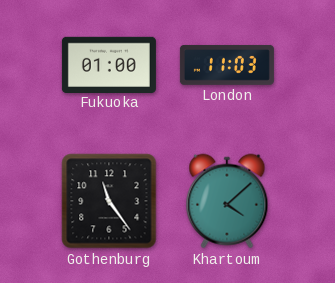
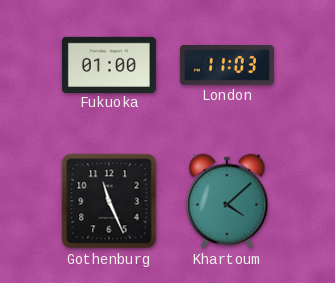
Gothenburg: 11:24 -> 11:26
